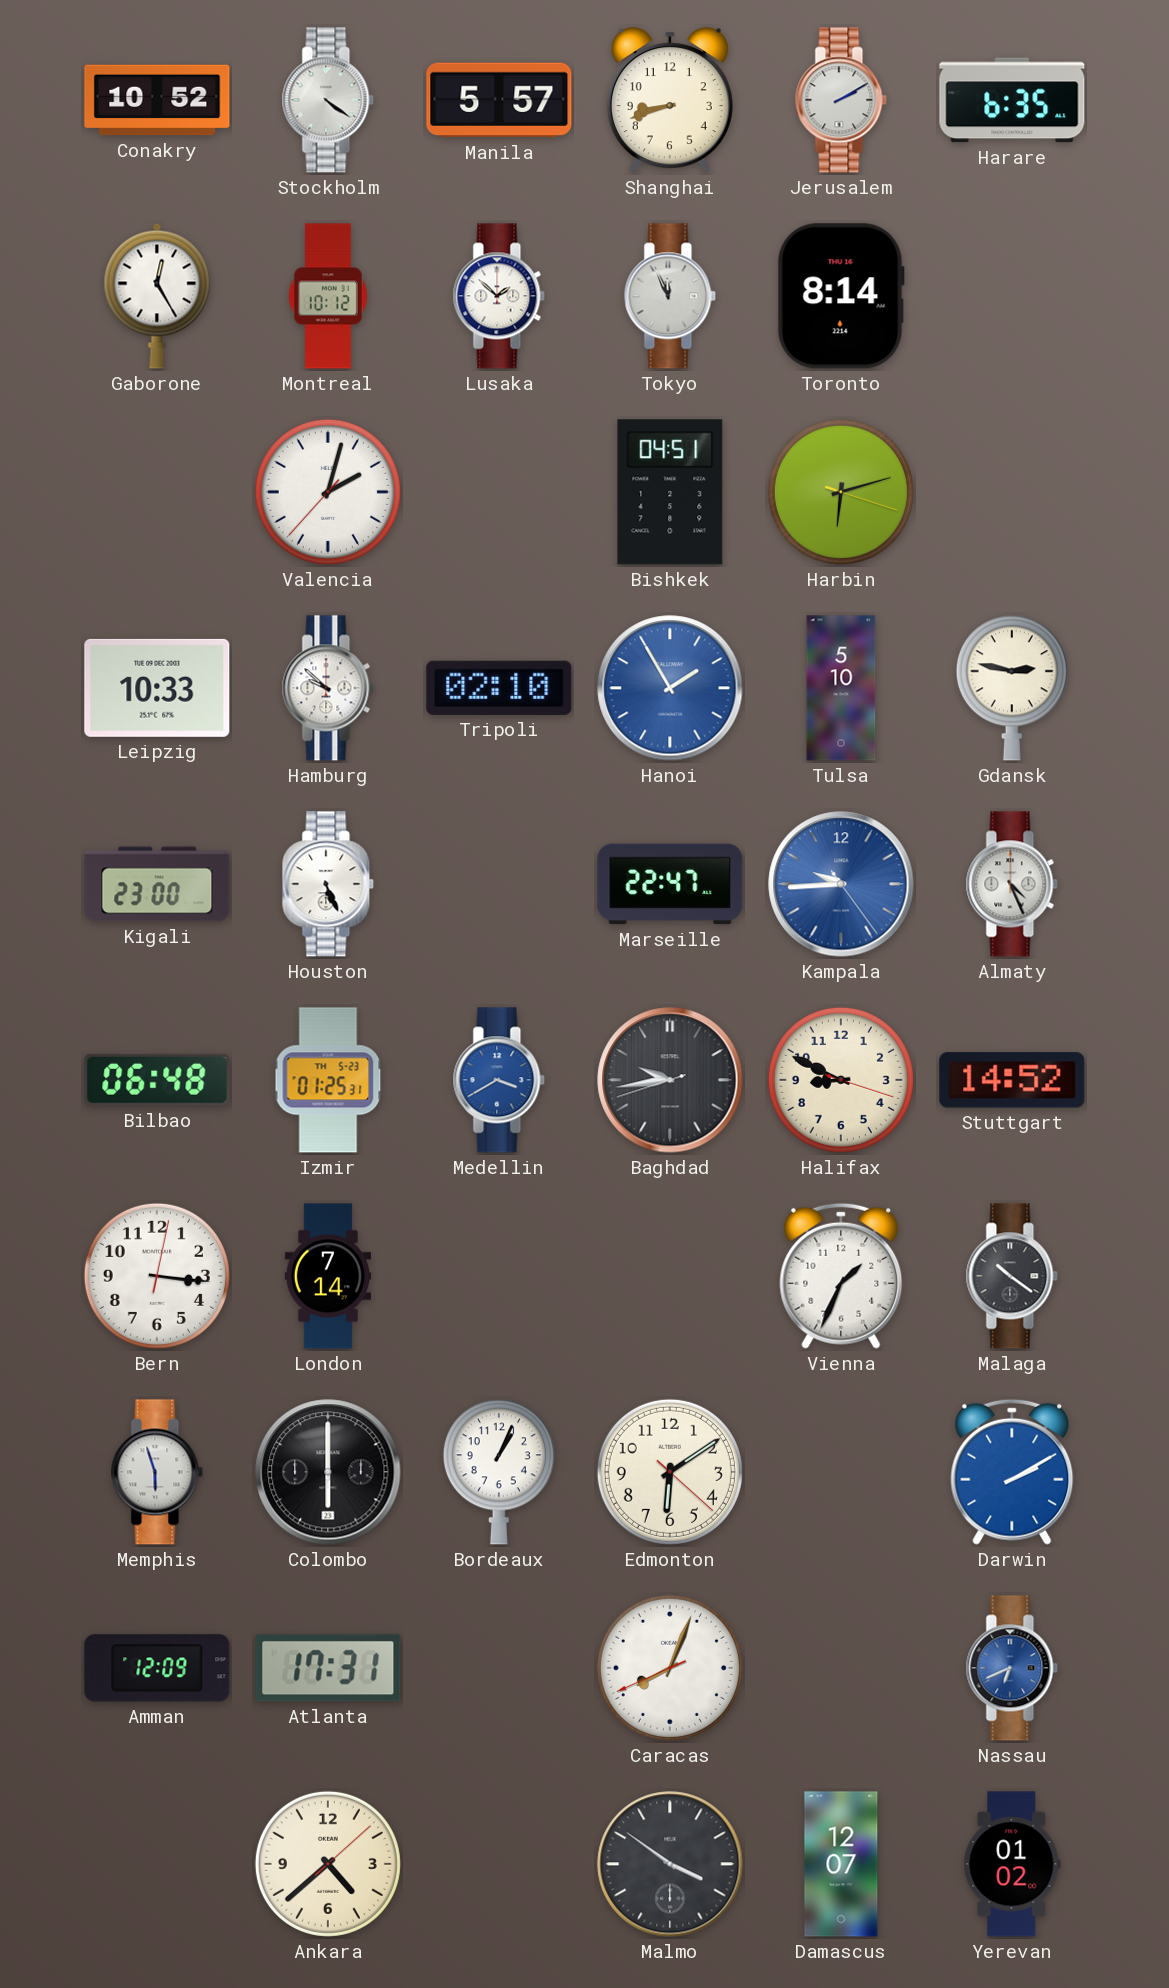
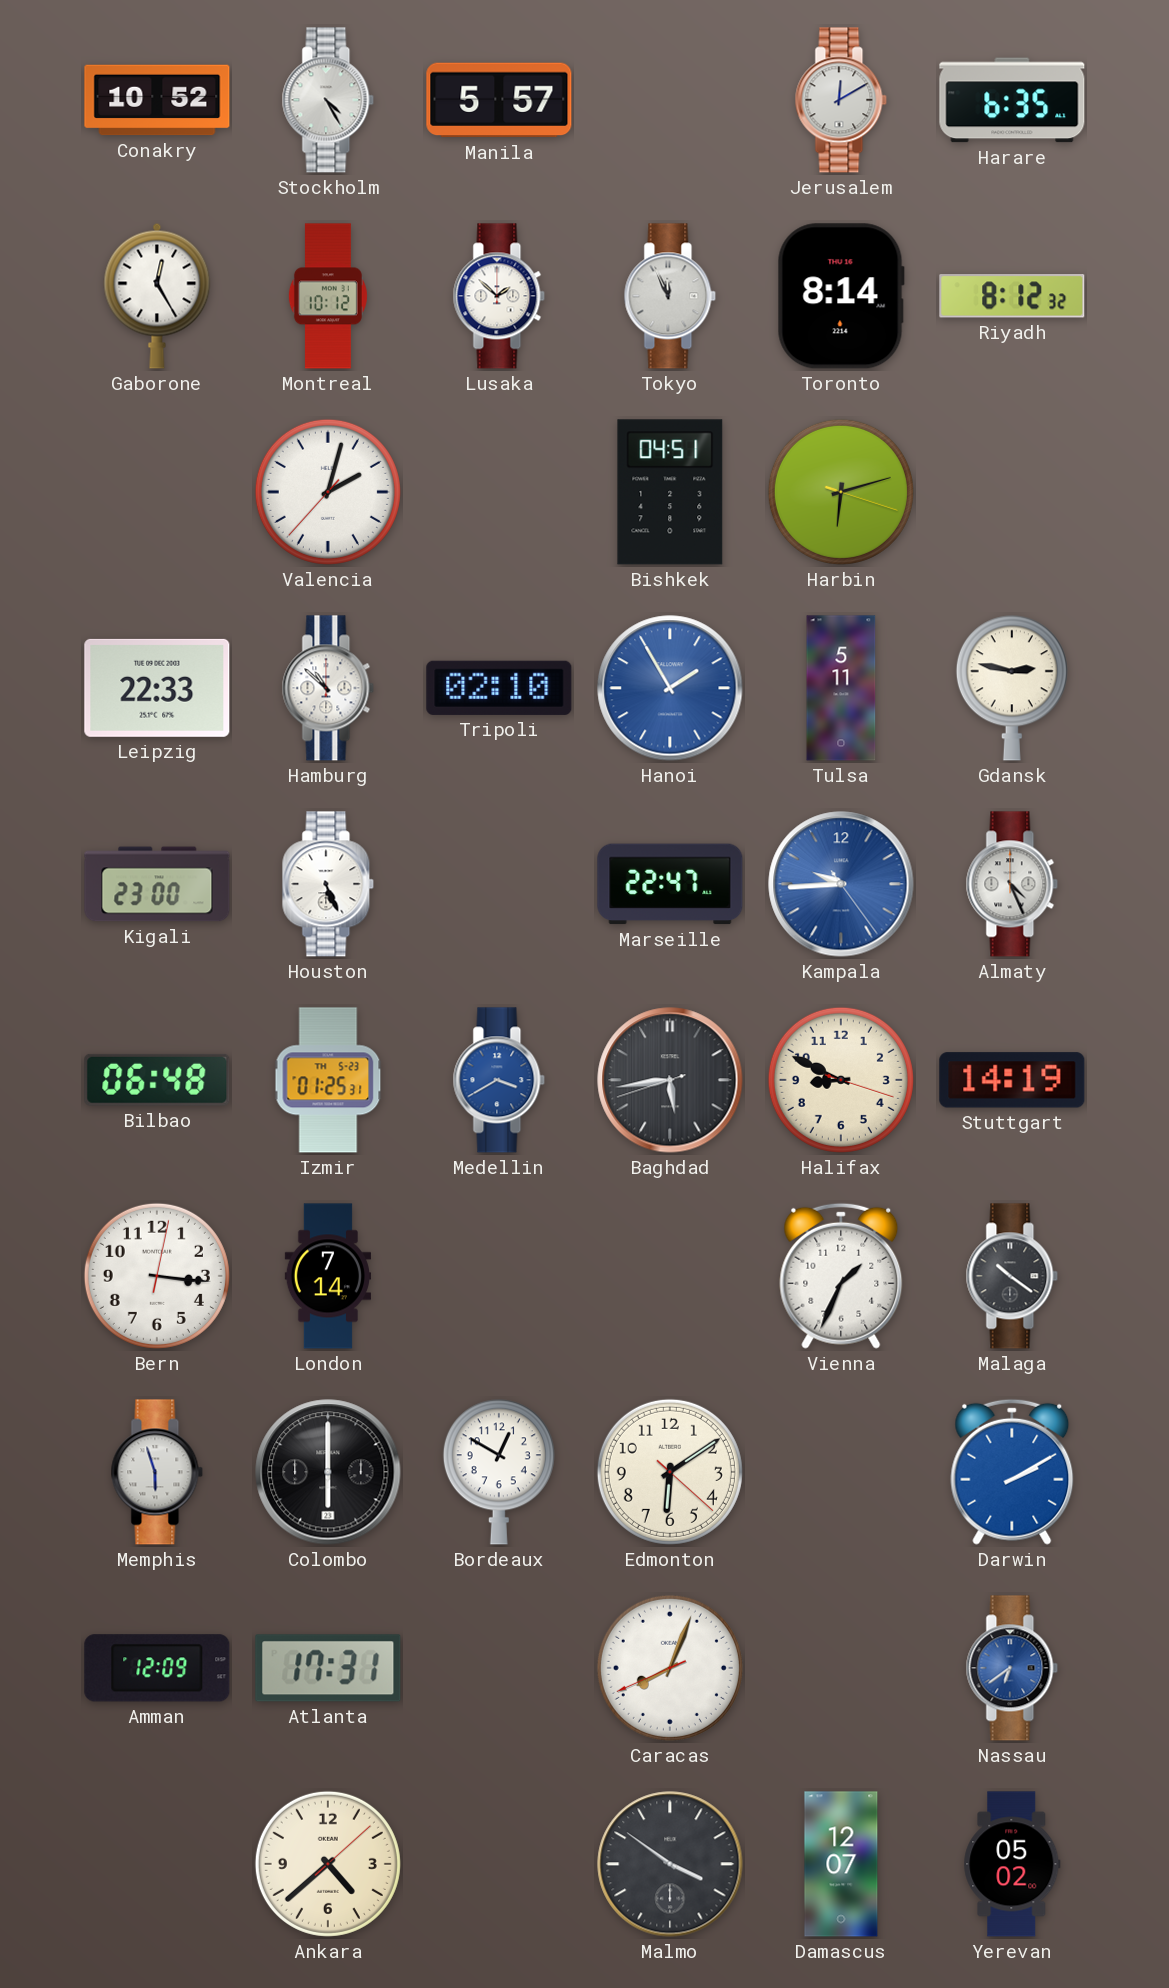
Stockholm: 4:21 -> 4:25
Shanghai: 8:42 -> none
Jerusalem: 2:10 -> 12:10
Riyadh: none -> 8:12
Leipzig: 10:33 -> 22:33
Hamburg: 9:52 -> 10:52
Tulsa: 5:10 -> 5:11
Baghdad: 9:43 -> 5:43
Stuttgart: 14:52 -> 14:19
Bordeaux: 1:04 -> 12:50
Nassau: 6:41 -> 6:39
Yerevan: 01:02 -> 05:02
